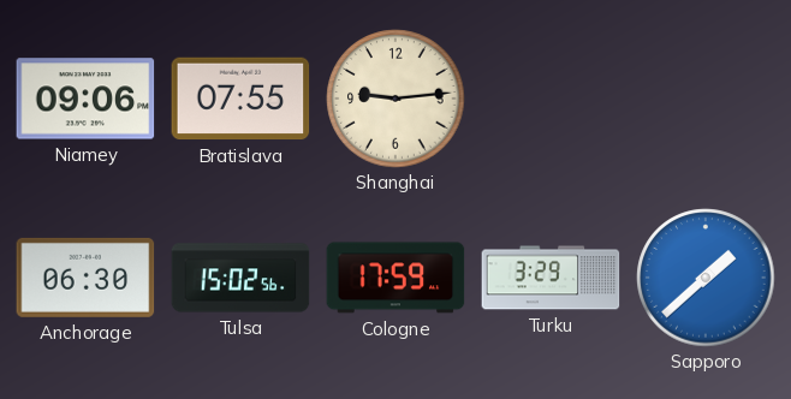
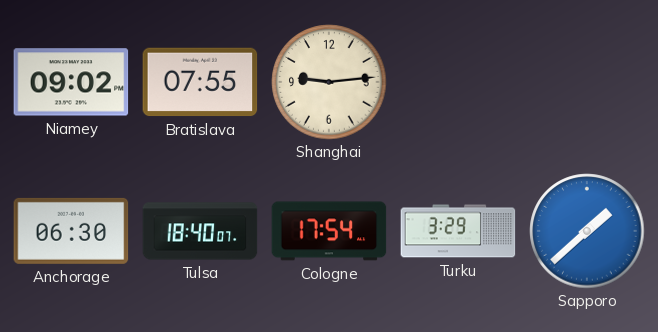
Niamey: 09:06 -> 09:02
Tulsa: 15:02 -> 18:40
Cologne: 17:59 -> 17:54
